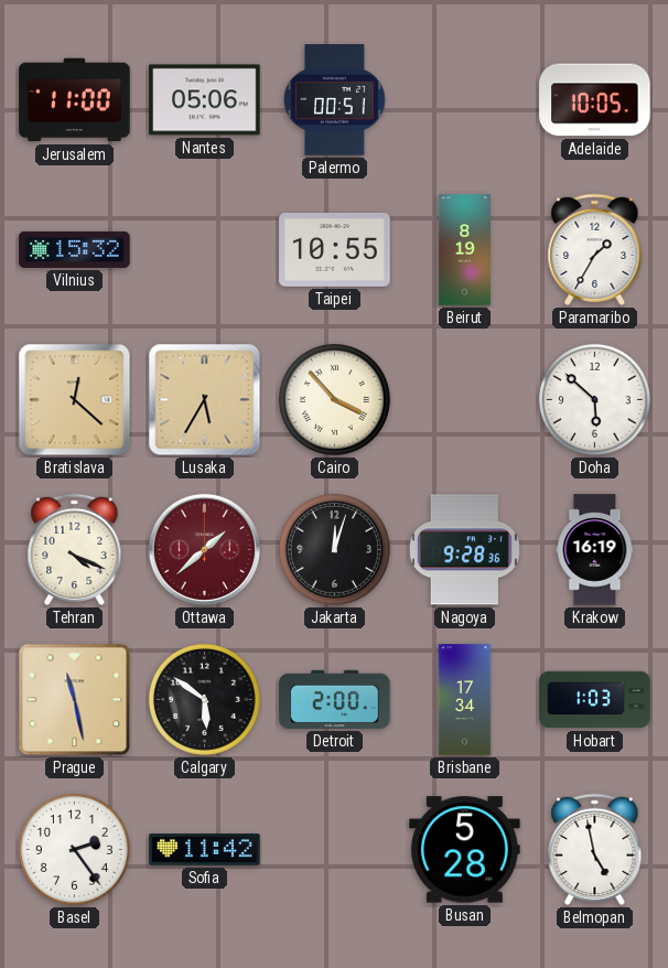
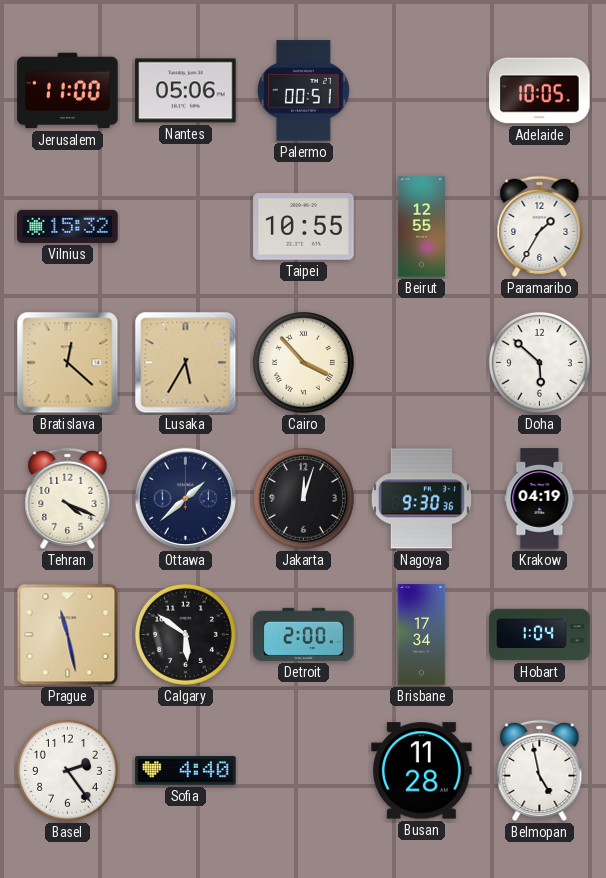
Beirut: 8:19 -> 12:55
Ottawa dial: burgundy -> navy
Nagoya: 9:28 -> 9:30
Krakow: 16:19 -> 04:19
Hobart: 1:03 -> 1:04
Sofia: 11:42 -> 4:40
Busan: 5:28 -> 11:28
